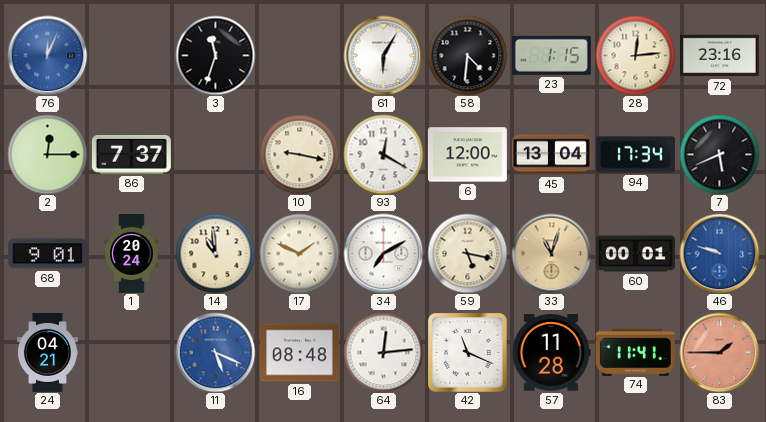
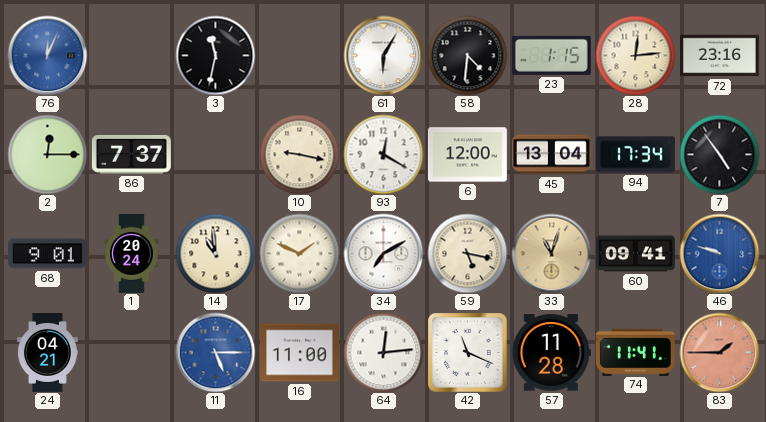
3: 11:33 -> 11:32
7: 5:41 -> 4:54
60: 00:01 -> 09:41
11: 5:19 -> 5:15
16: 08:48 -> 11:00
